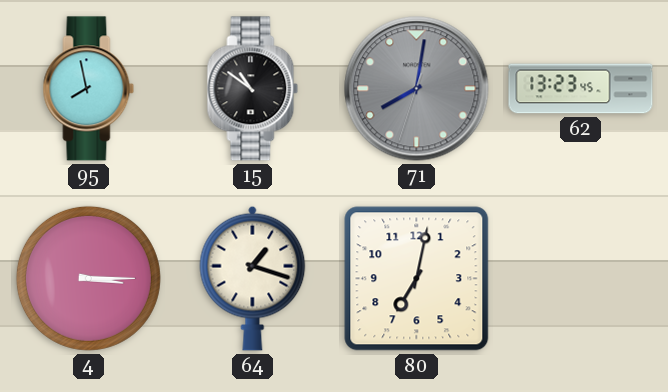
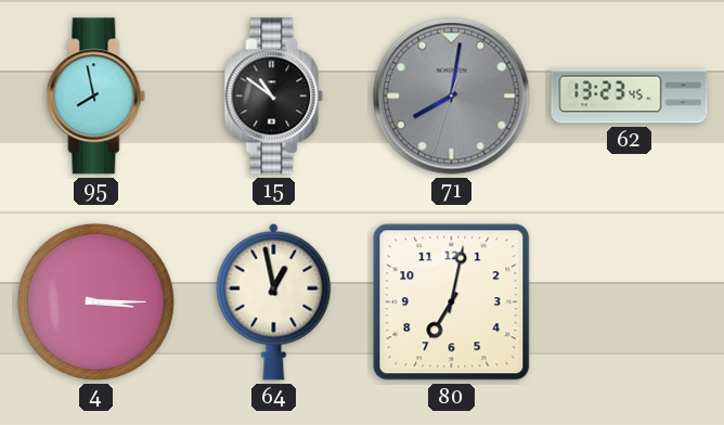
64: 1:18 -> 12:58
